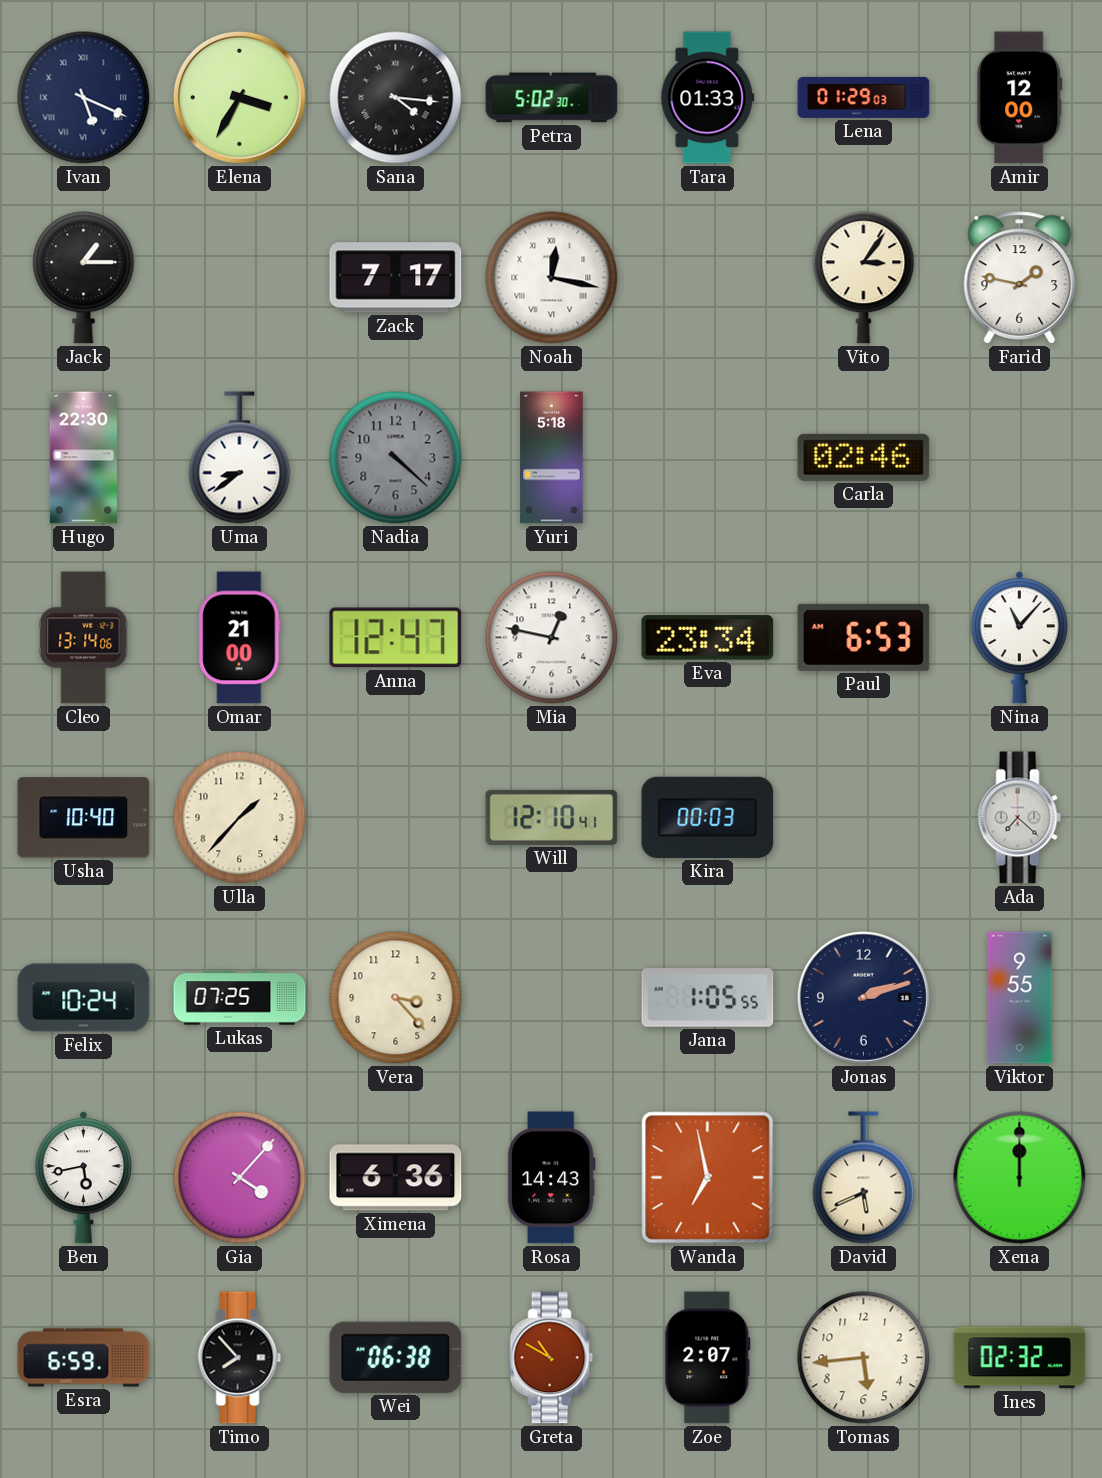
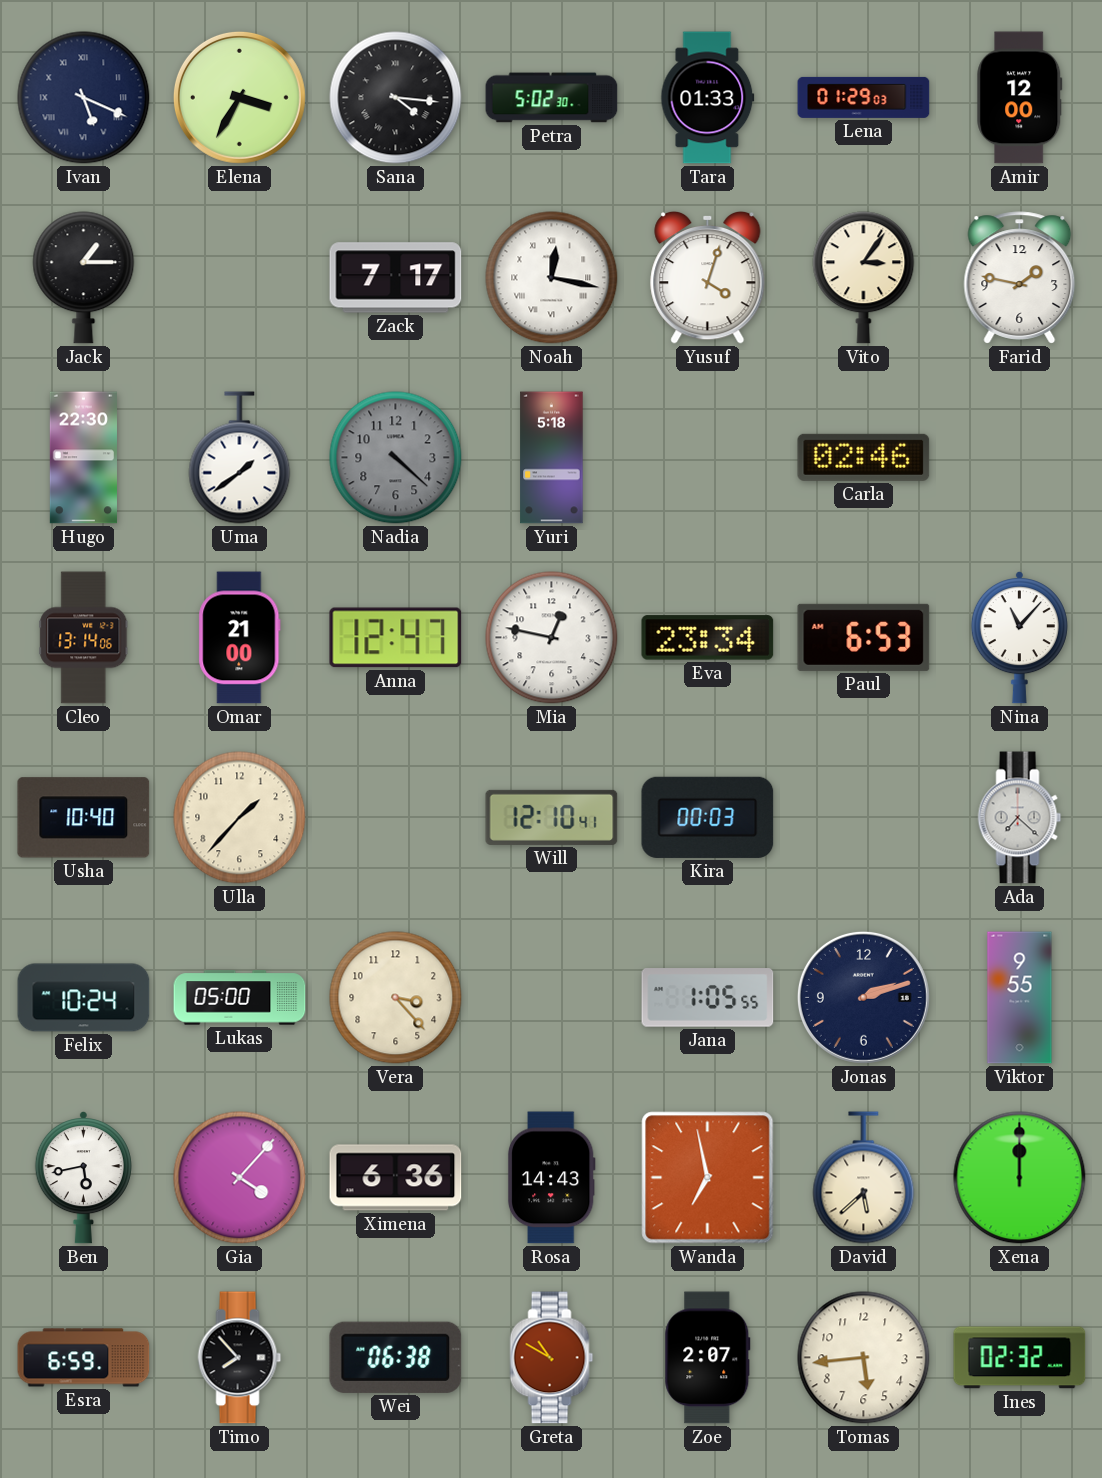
Yusuf: none -> 4:03
Uma: 8:39 -> 1:39
Lukas: 07:25 -> 05:00
David: 5:41 -> 5:38
